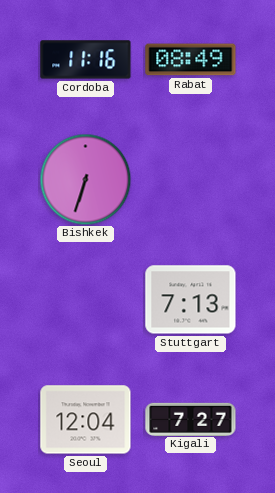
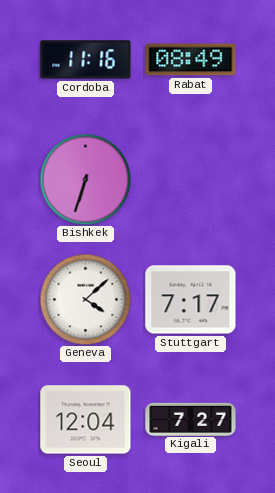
Geneva: none -> 4:08
Stuttgart: 7:13 -> 7:17
